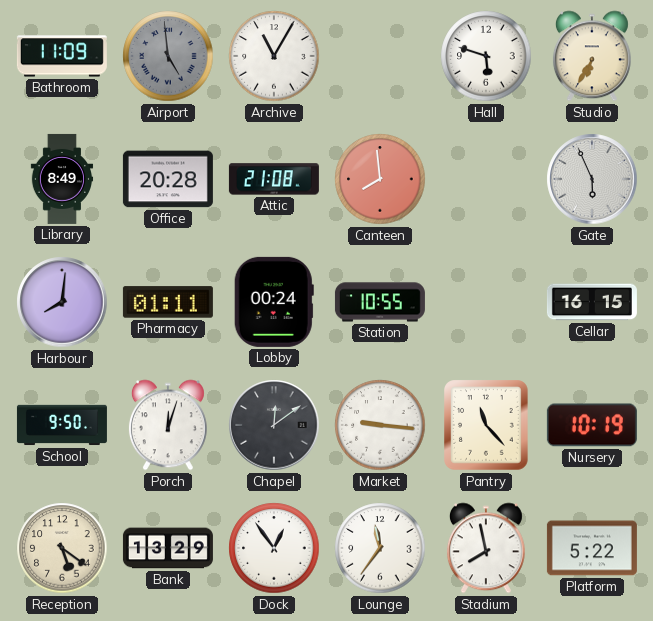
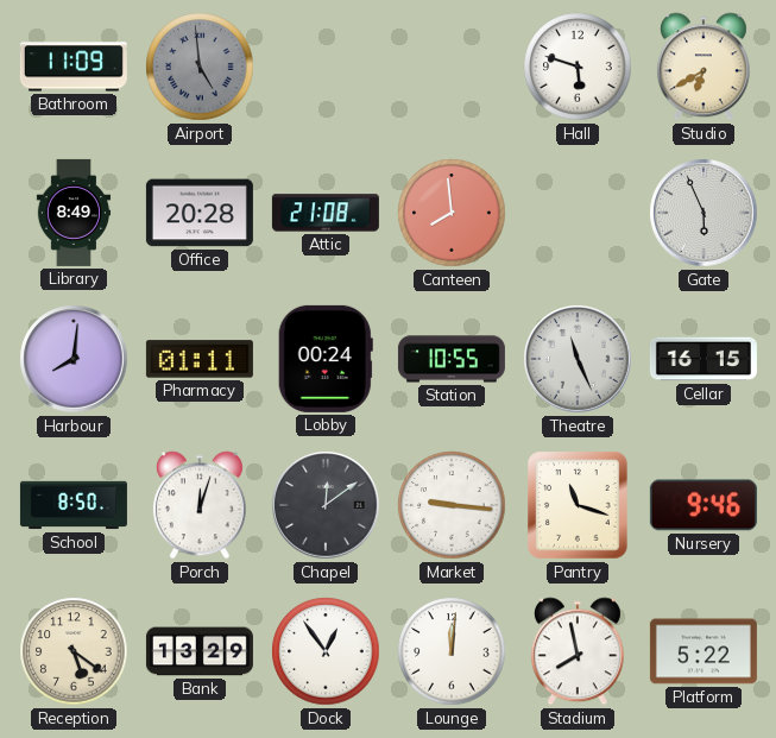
Archive: 11:05 -> none
Studio: 6:35 -> 6:40
Theatre: none -> 11:26
School: 9:50 -> 8:50
Pantry: 11:23 -> 11:18
Nursery: 10:19 -> 9:46
Lounge: 11:36 -> 12:01
